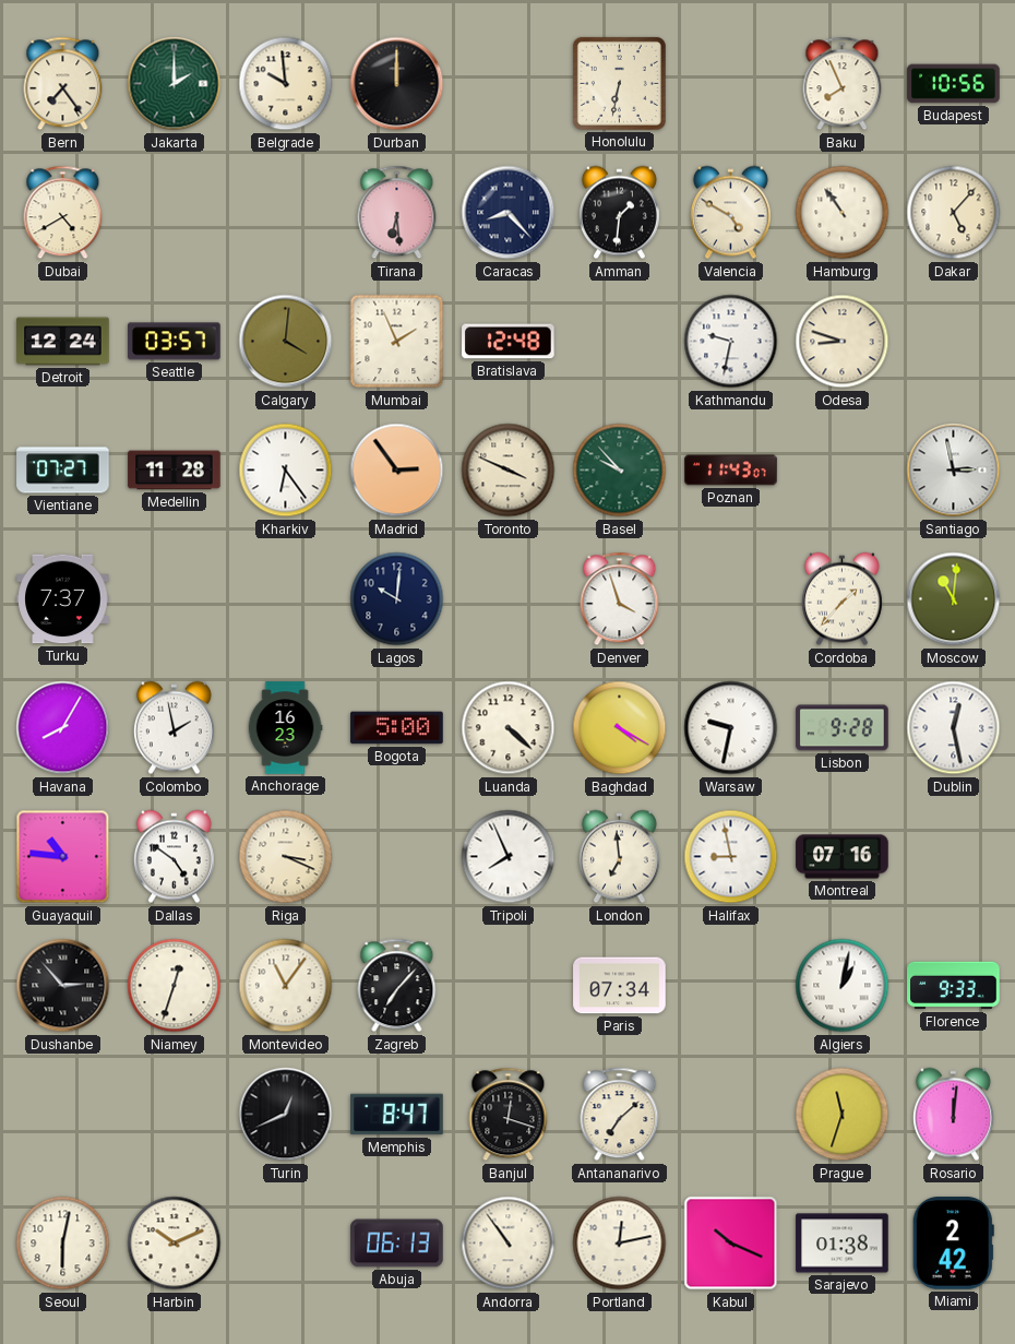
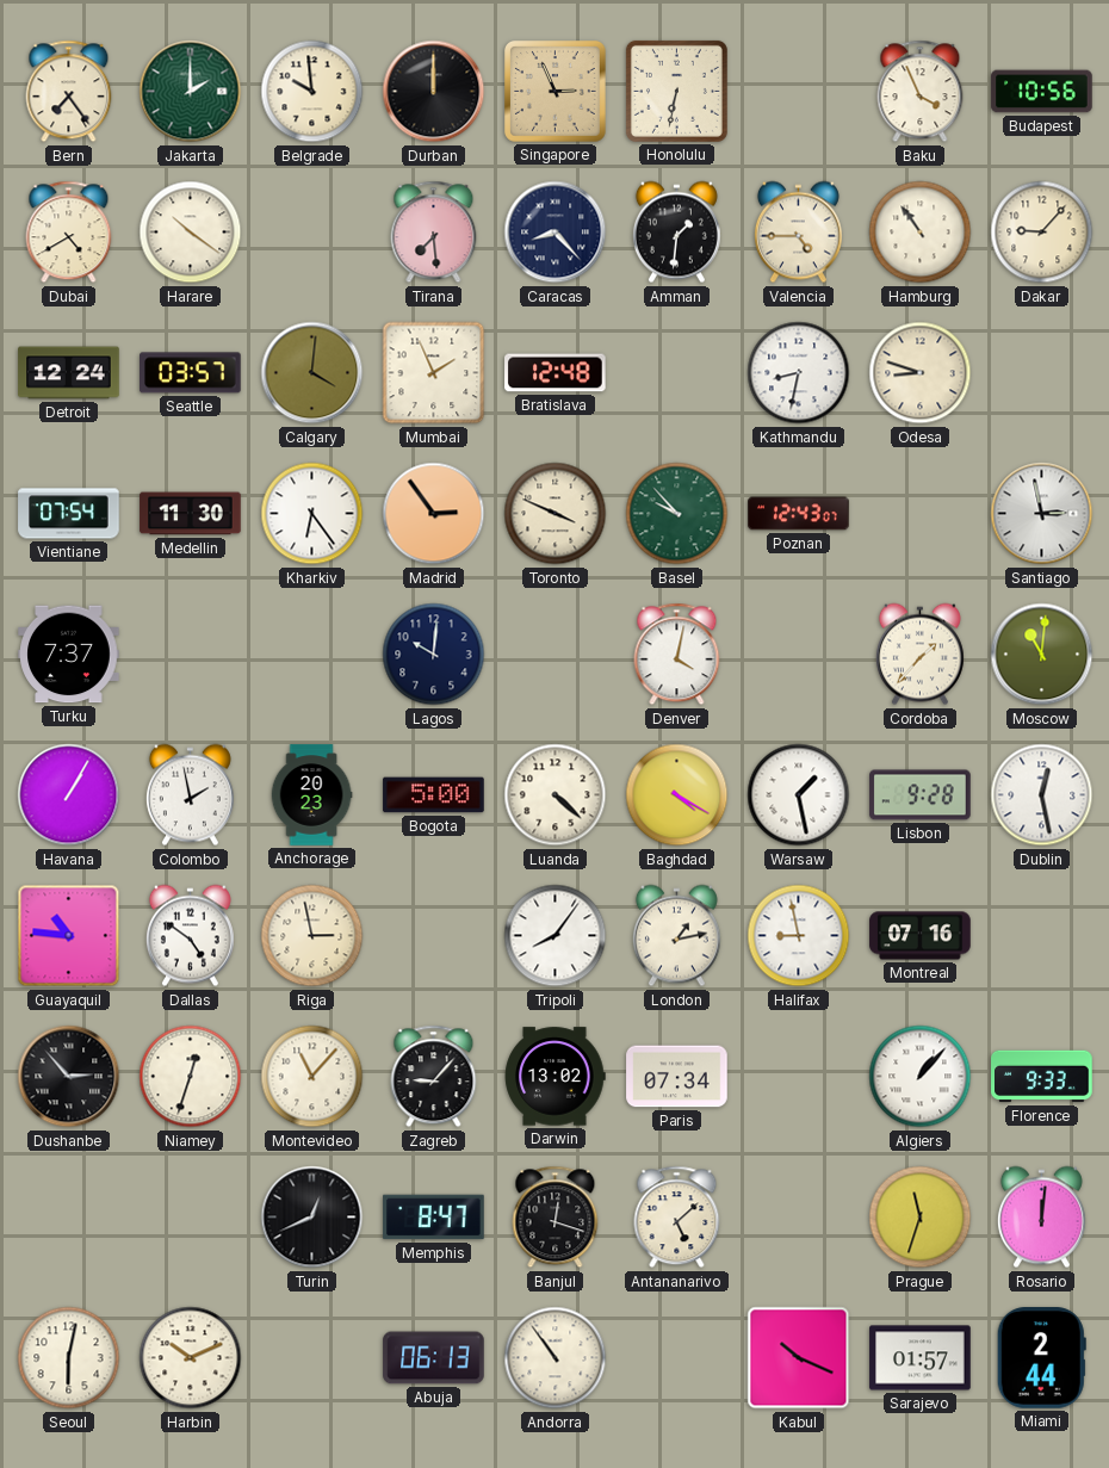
Singapore: none -> 2:56
Baku: 7:56 -> 3:56
Harare: none -> 10:21
Tirana: 6:29 -> 7:29
Valencia: 4:50 -> 4:45
Dakar: 5:07 -> 9:07
Kathmandu: 9:32 -> 8:32
Vientiane: 07:27 -> 07:54
Medellin: 11:28 -> 11:30
Poznan: 11:43 -> 12:43
Denver: 3:57 -> 4:02
Havana: 8:05 -> 1:05
Anchorage: 16:23 -> 20:23
Warsaw: 9:32 -> 1:28
Riga: 3:19 -> 2:58
Tripoli: 7:56 -> 8:06
London: 6:59 -> 1:13
Montevideo: 11:06 -> 11:07
Zagreb: 7:07 -> 9:07
Darwin: none -> 13:02
Algiers: 1:02 -> 1:07
Antananarivo: 7:08 -> 5:08
Portland: 12:13 -> none
Sarajevo: 01:38 -> 01:57
Miami: 2:42 -> 2:44
